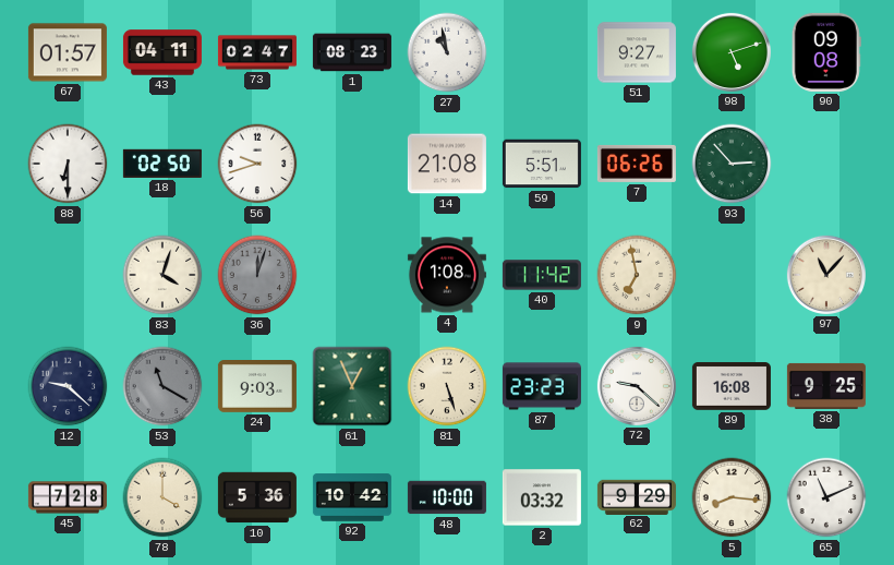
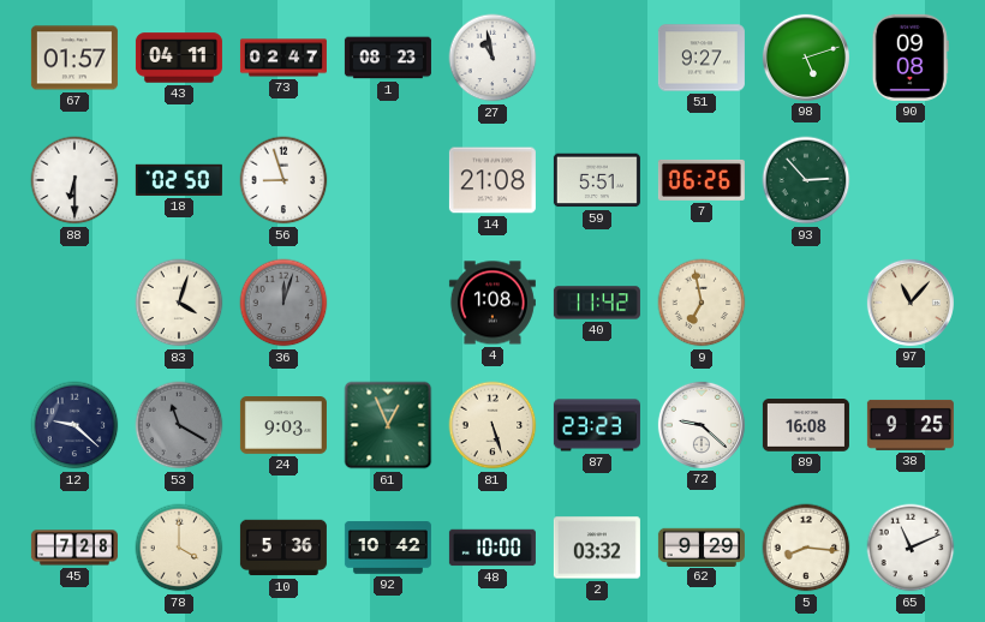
56: 9:42 -> 8:57
